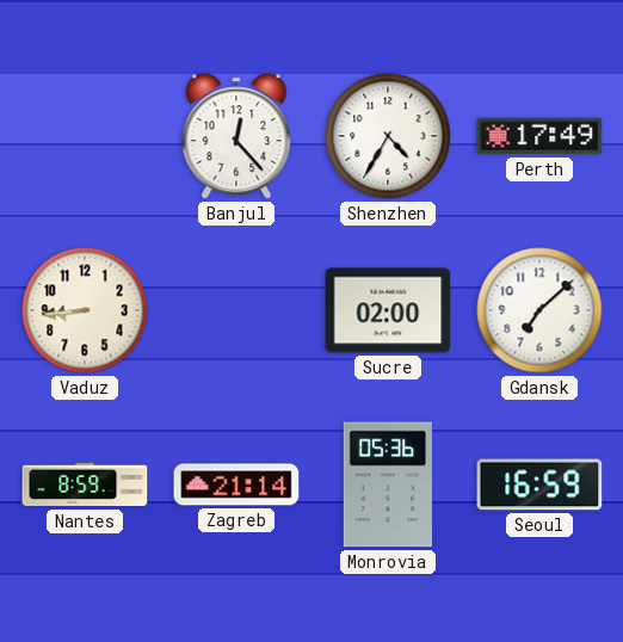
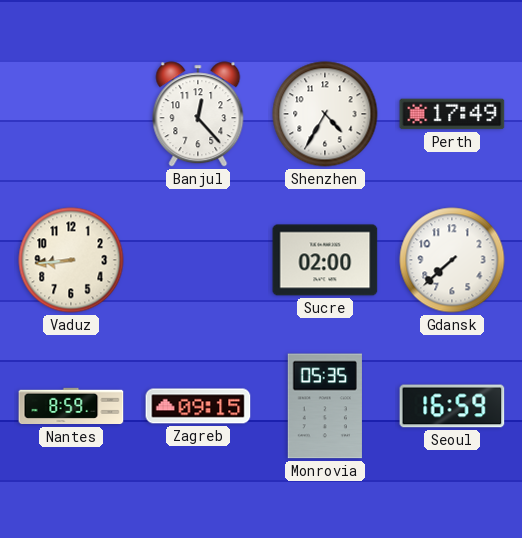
Gdansk: 7:08 -> 7:38
Zagreb: 21:14 -> 09:15
Monrovia: 05:36 -> 05:35
